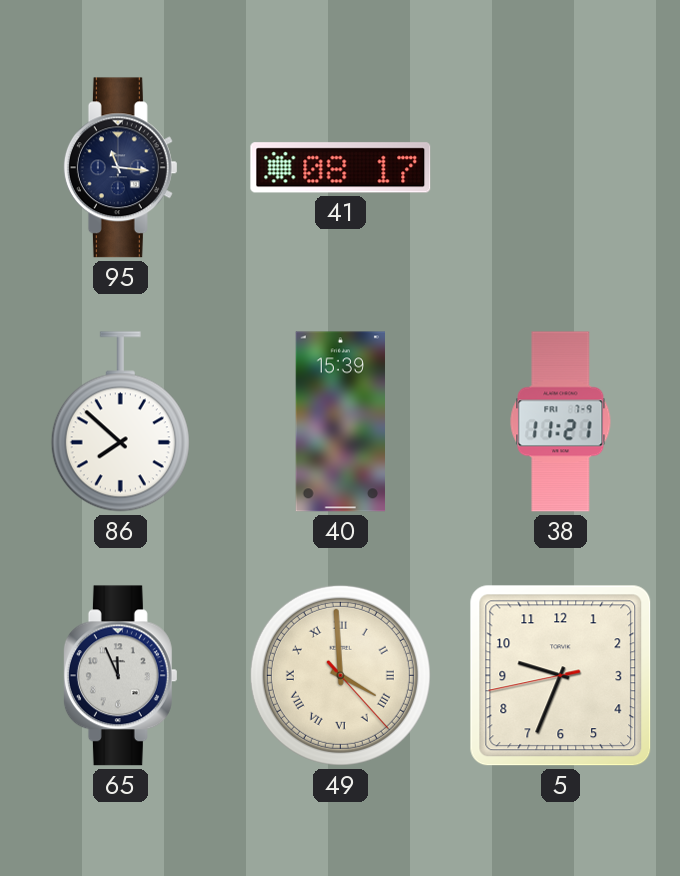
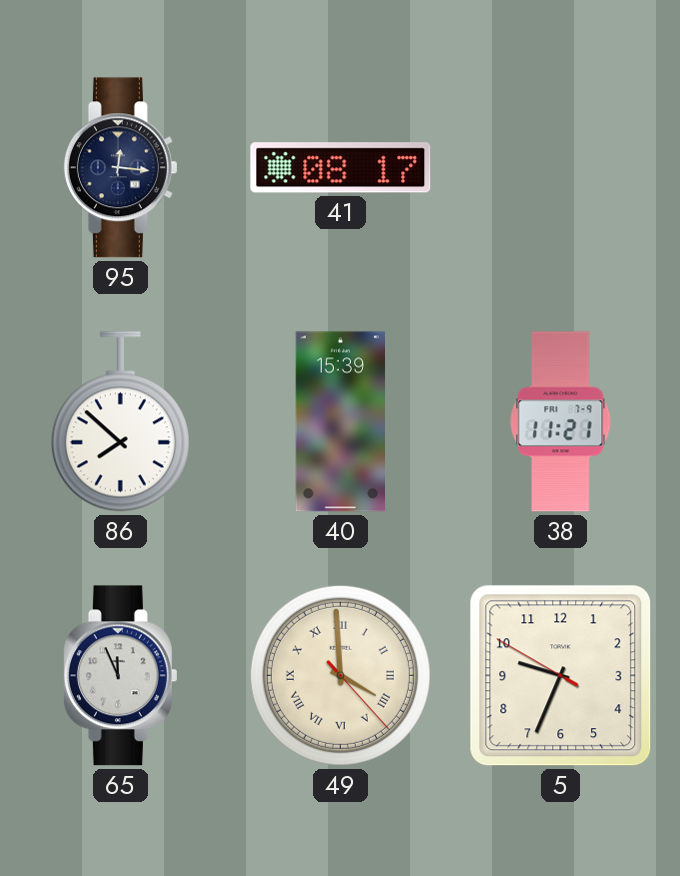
95: 11:16 -> 12:16
5: 9:33:43 -> 9:33:50
